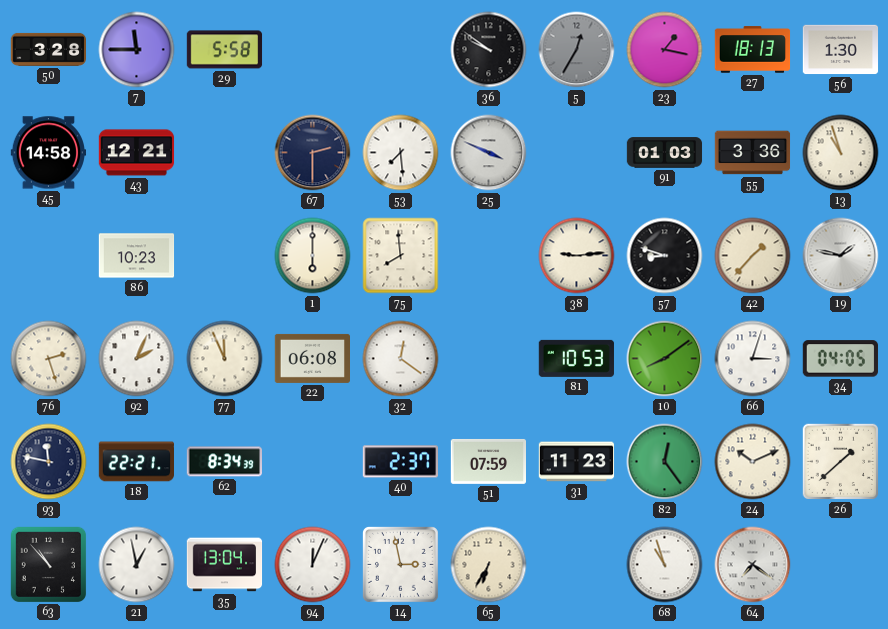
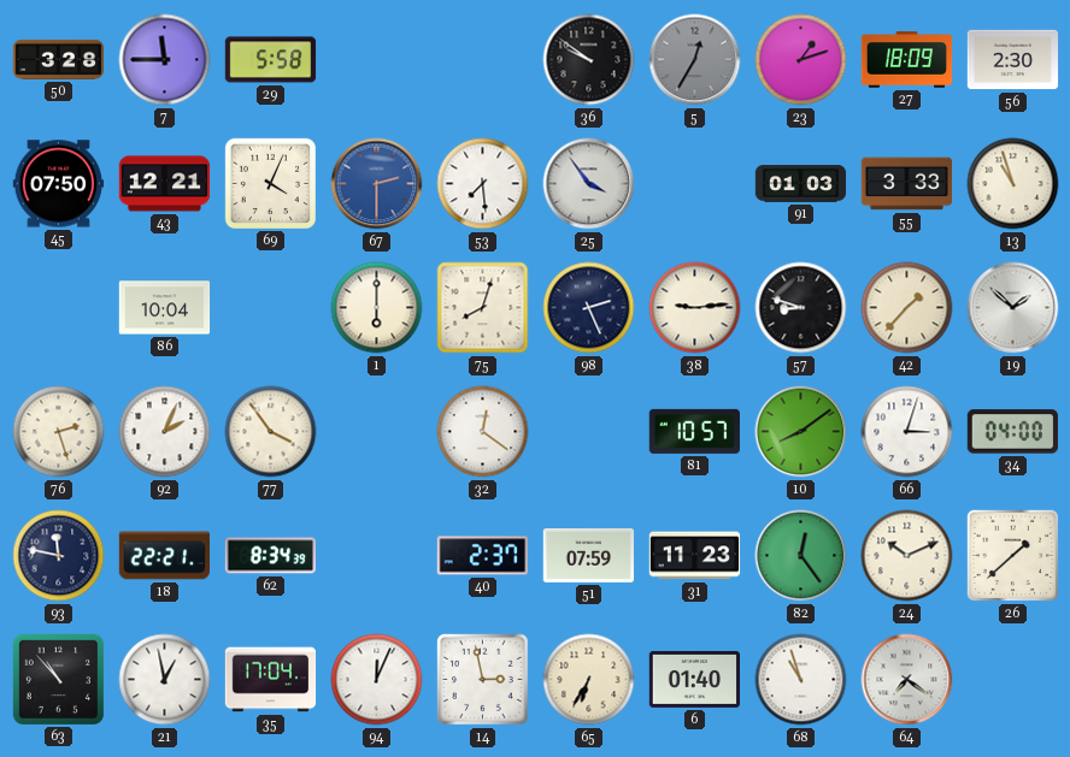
23: 1:17 -> 1:12
27: 18:13 -> 18:09
56: 1:30 -> 2:30
45: 14:58 -> 07:50
69: none -> 4:04
67 dial: navy -> blue
25: 3:49 -> 3:54
55: 3:36 -> 3:33
86: 10:23 -> 10:04
75: 7:59 -> 8:03
98: none -> 2:26
19: 1:47 -> 1:52
77: 11:56 -> 3:54
22: 06:08 -> none
81: 10:53 -> 10:57
34: 04:05 -> 04:00
35: 13:04 -> 17:04
6: none -> 01:40
